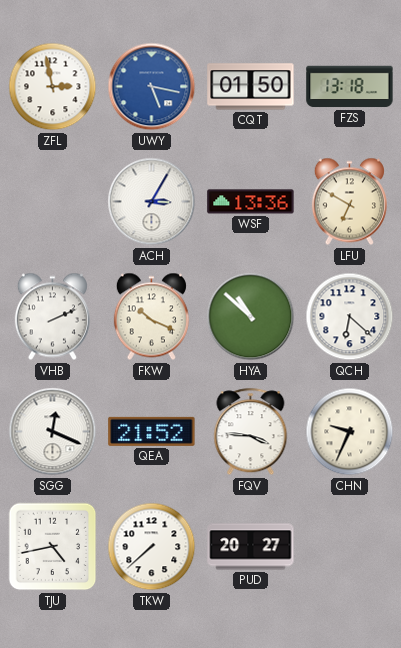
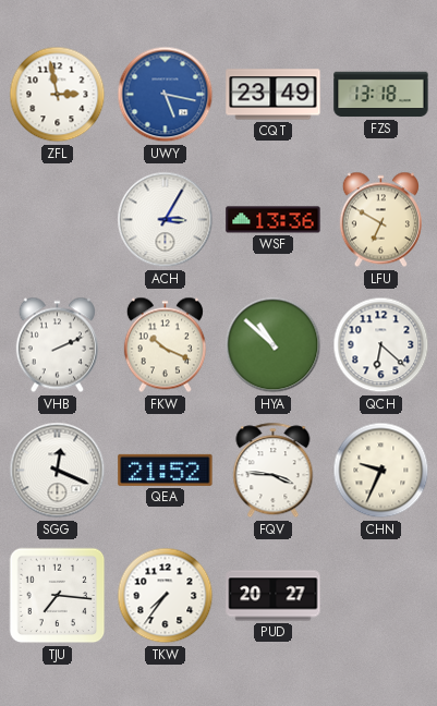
CQT: 01:50 -> 23:49
TJU: 4:43 -> 7:16
TKW: 7:38 -> 7:36
